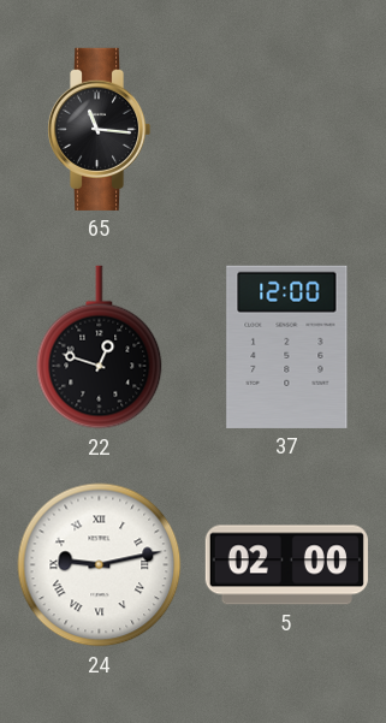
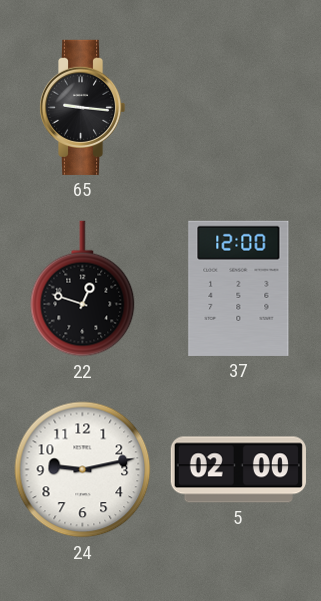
65: 11:16 -> 9:16
24 numerals: Roman -> Arabic
